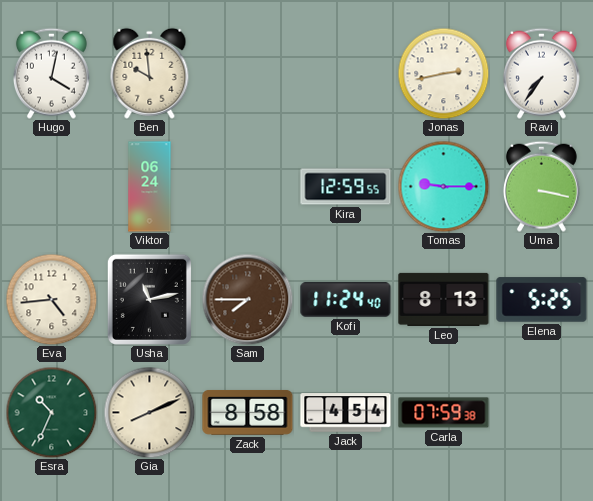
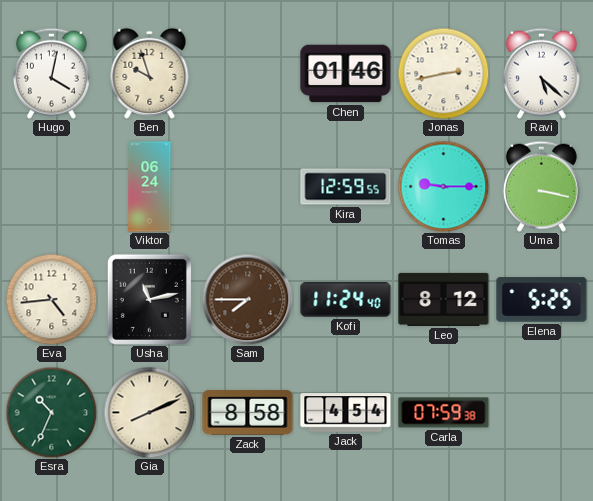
Ben: 9:59 -> 9:57
Chen: none -> 01:46
Ravi: 7:36 -> 5:22
Leo: 8:13 -> 8:12
